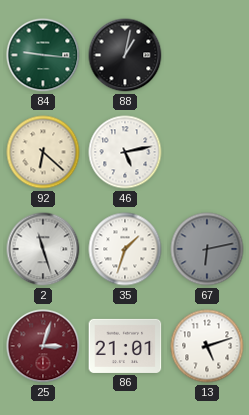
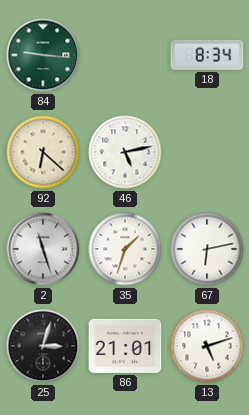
88: 1:02 -> none
18: none -> 8:34
67 dial: grey -> white
25 dial: burgundy -> black
